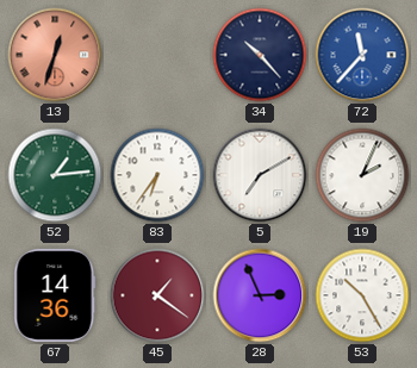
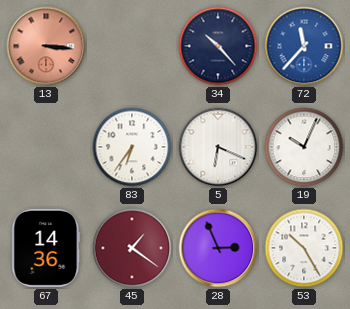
13: 12:33 -> 3:16
52: 1:14 -> none
5: 7:10 -> 6:19
19: 2:04 -> 10:04
